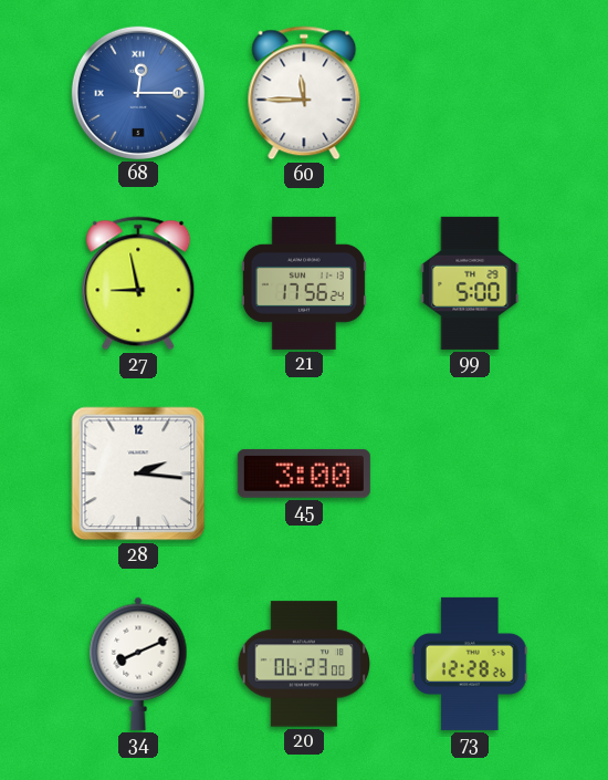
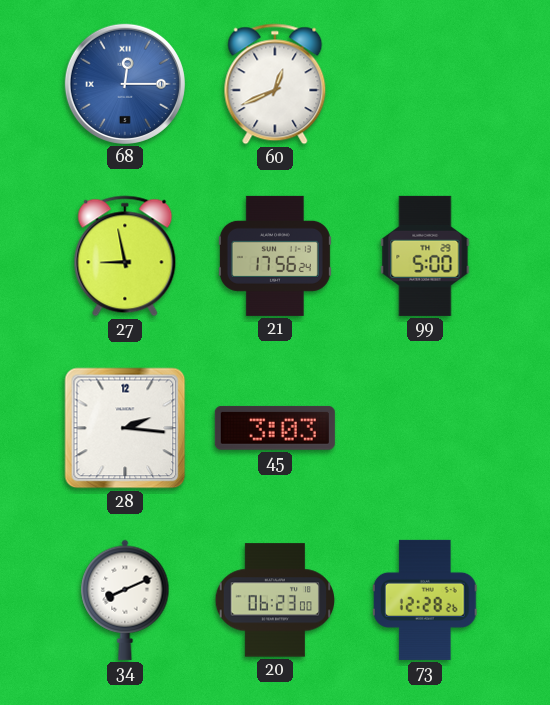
60: 11:45 -> 12:41
45: 3:00 -> 3:03
